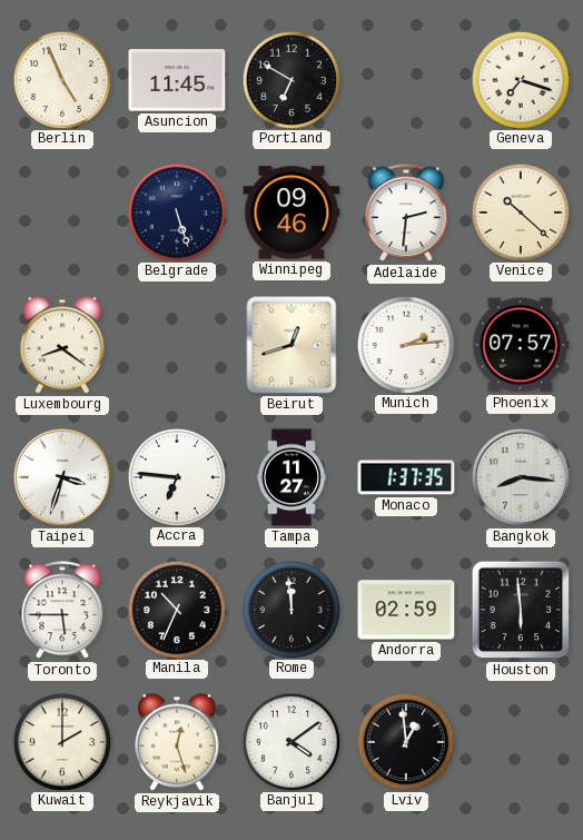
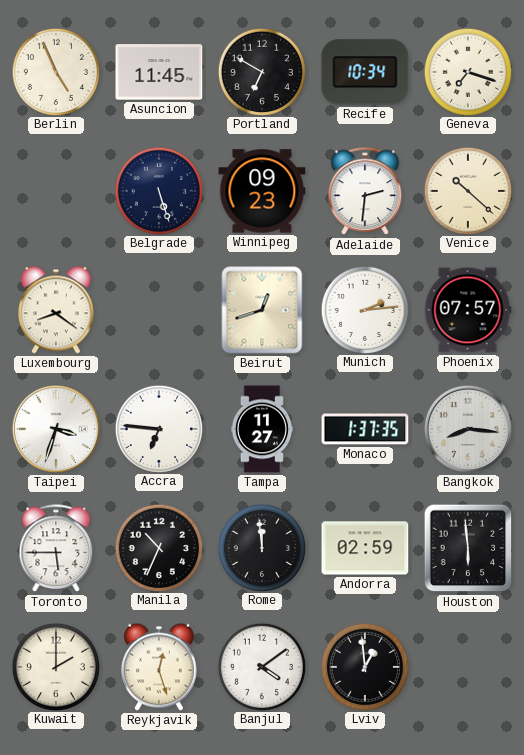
Recife: none -> 10:34
Winnipeg: 09:46 -> 09:23
